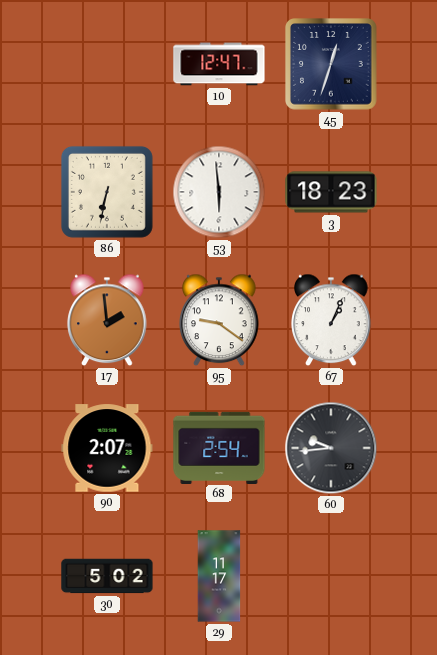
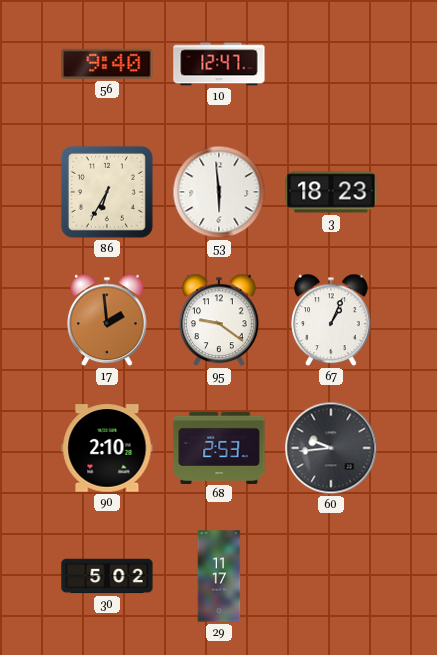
56: none -> 9:40
45: 12:33 -> none
86: 6:32 -> 6:35
90: 2:07 -> 2:10
68: 2:54 -> 2:53
